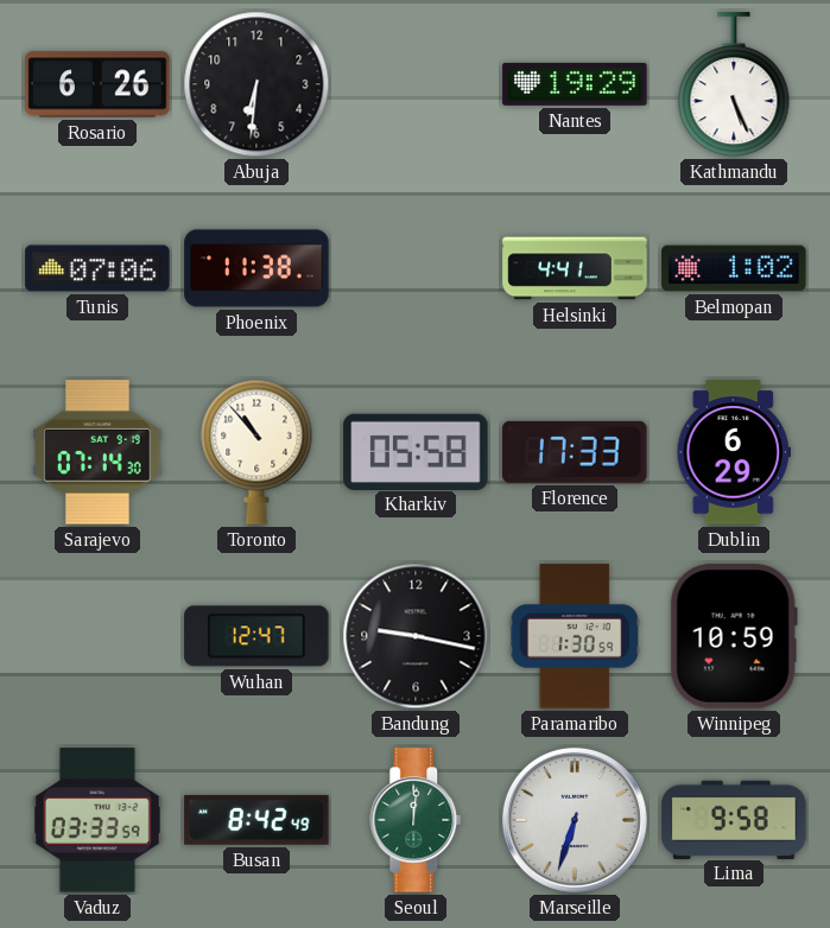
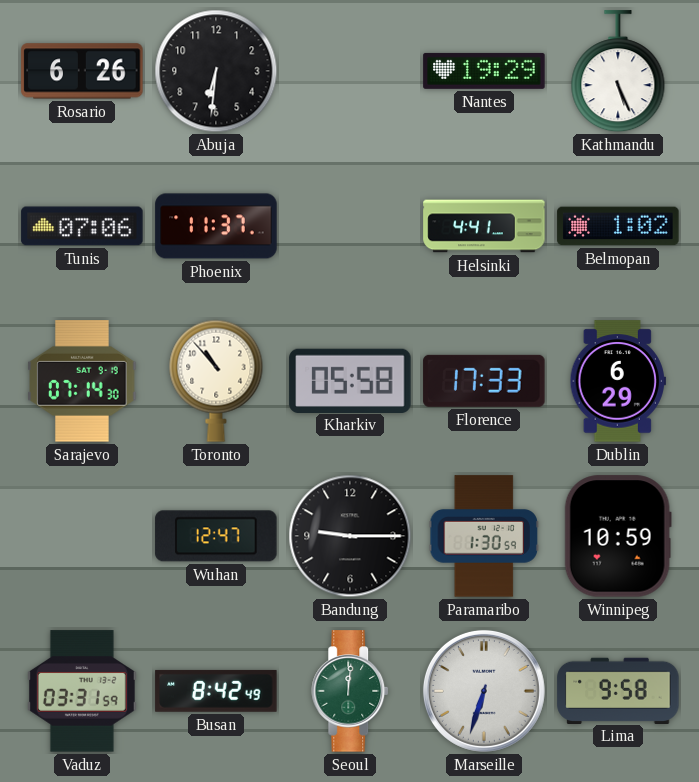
Phoenix: 11:38 -> 11:37
Bandung: 9:17 -> 9:15
Vaduz: 03:33 -> 03:31
